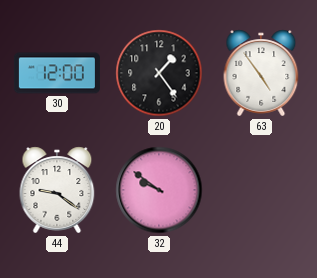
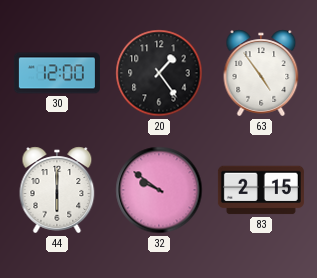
44: 9:21 -> 6:00
83: none -> 2:15
